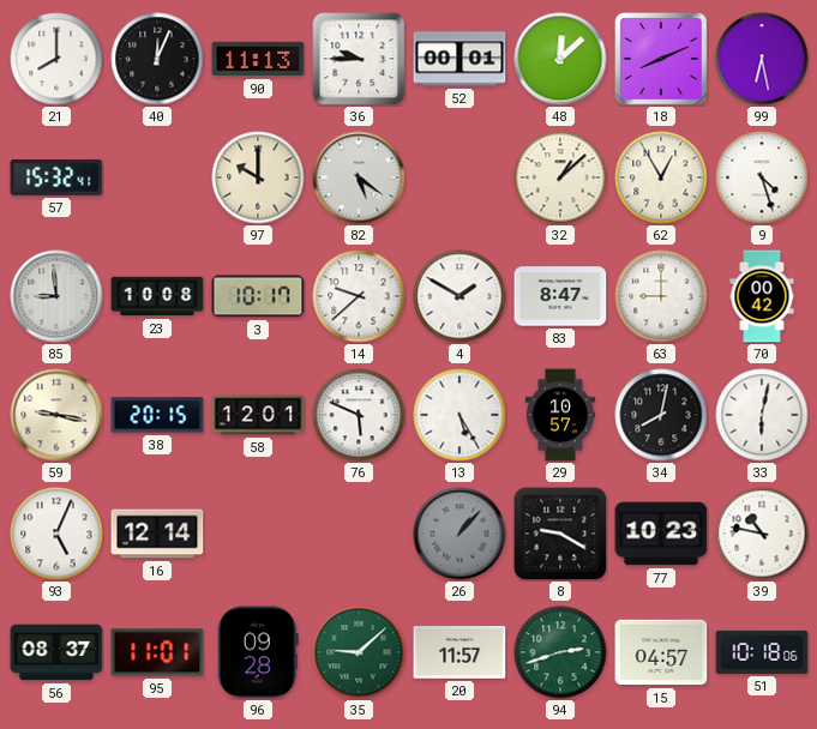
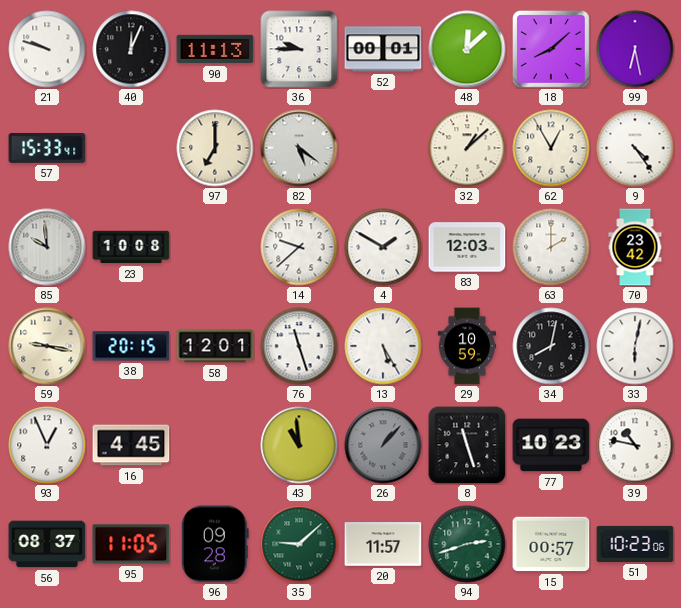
21: 8:00 -> 9:48
18: 8:11 -> 8:08
57: 15:32 -> 15:33
97: 10:00 -> 7:00
9: 4:27 -> 4:24
85: 8:59 -> 9:59
3: 10:17 -> none
83: 8:47 -> 12:03
63: 9:00 -> 2:00
70: 00:42 -> 23:42
76: 5:49 -> 11:27
29: 10:57 -> 10:59
93: 5:04 -> 12:56
16: 12:14 -> 4:45
43: none -> 10:59
8: 9:20 -> 11:27
95: 11:01 -> 11:05
15: 04:57 -> 00:57
51: 10:18 -> 10:23
